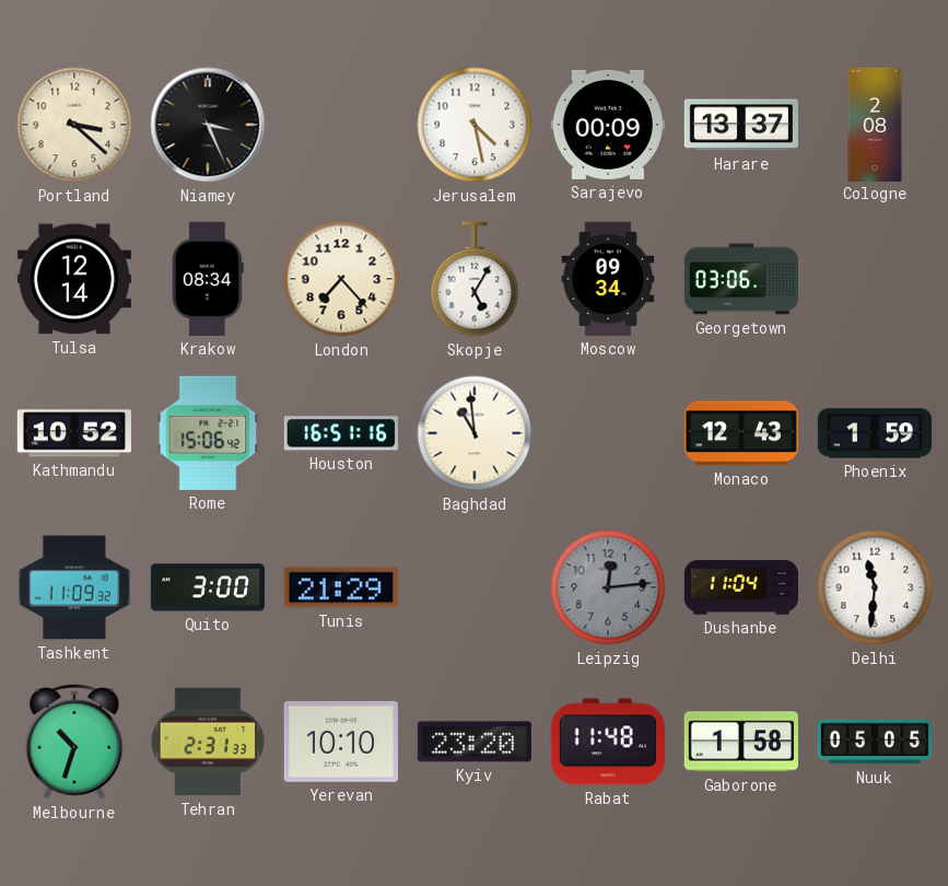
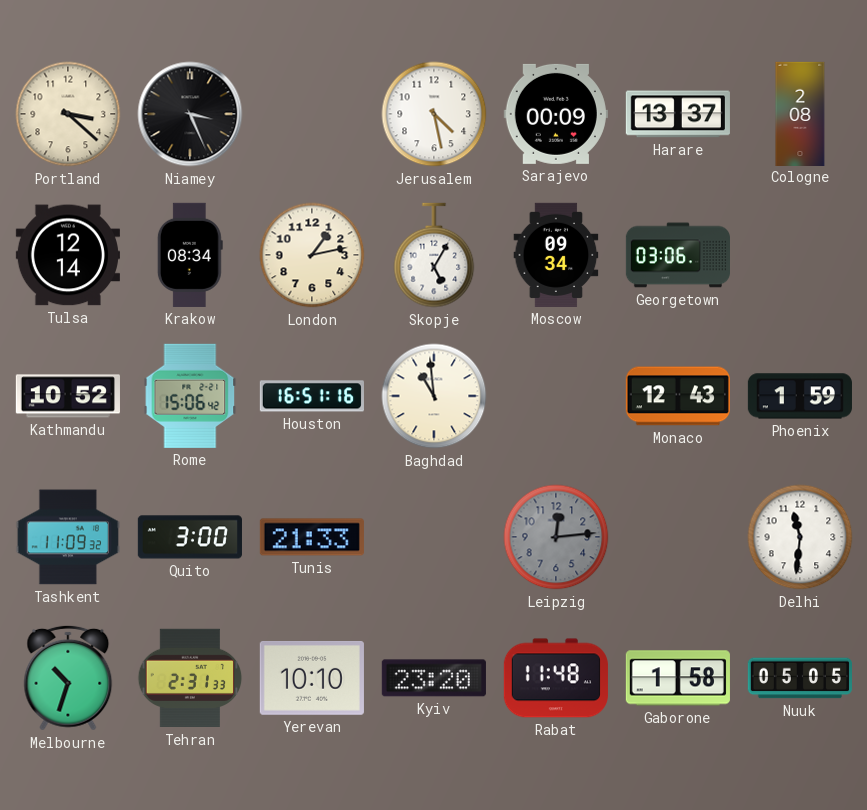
London: 7:23 -> 1:13
Tunis: 21:29 -> 21:33
Dushanbe: 11:04 -> none
